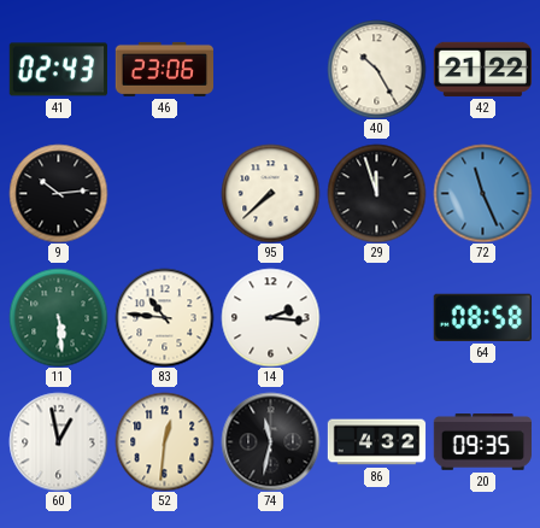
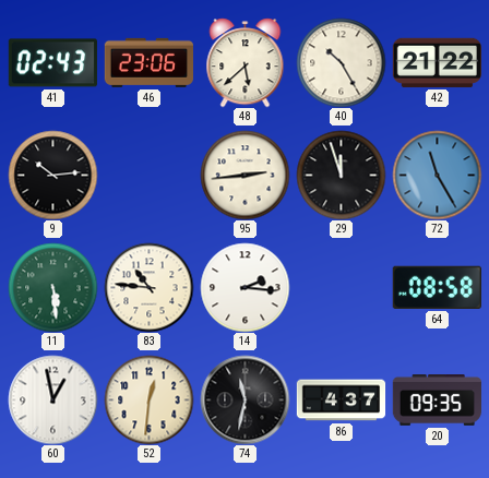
48: none -> 5:38
95: 7:38 -> 2:44
72: 11:26 -> 11:25
86: 4:32 -> 4:37
